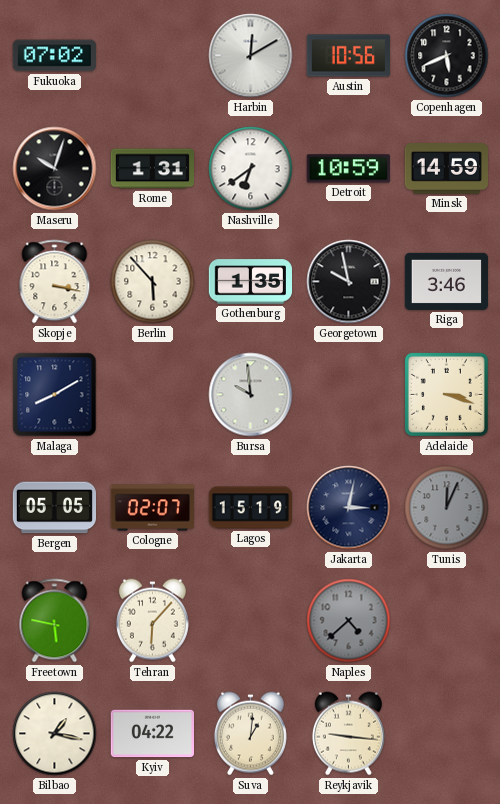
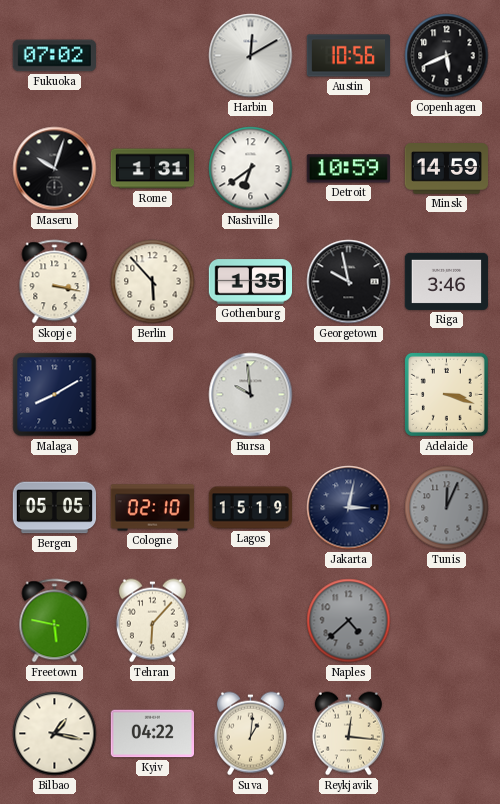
Cologne: 02:07 -> 02:10
Reykjavik: 9:16 -> 12:16
